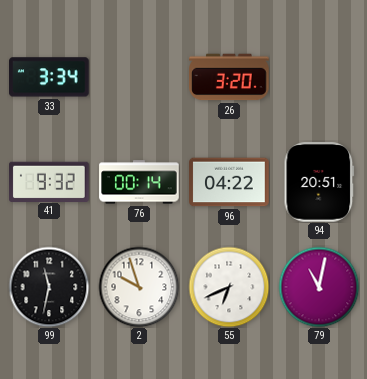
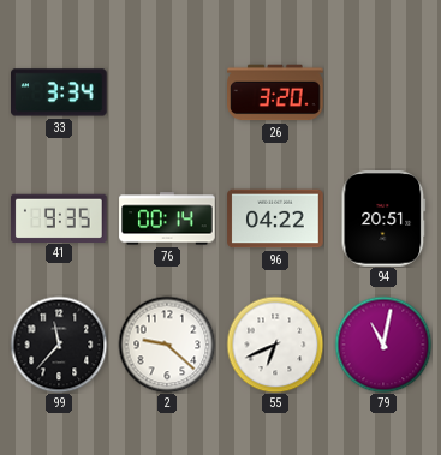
41: 9:32 -> 9:35
99: 11:32 -> 11:37
2: 9:57 -> 9:22
